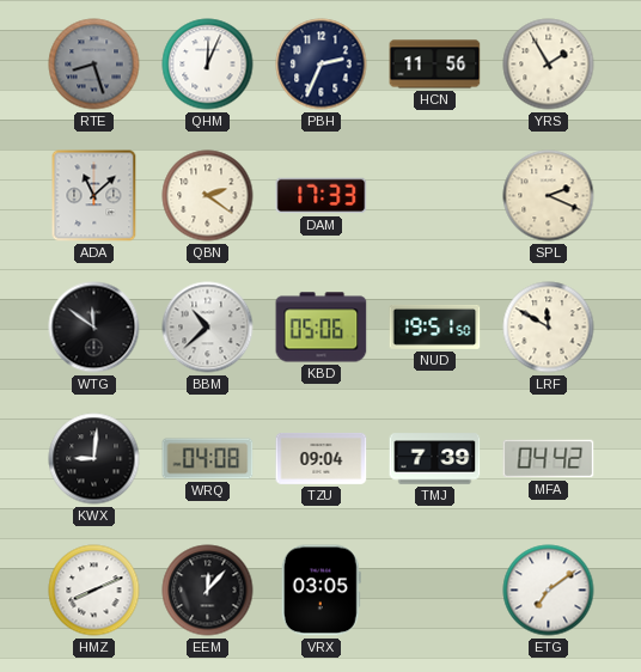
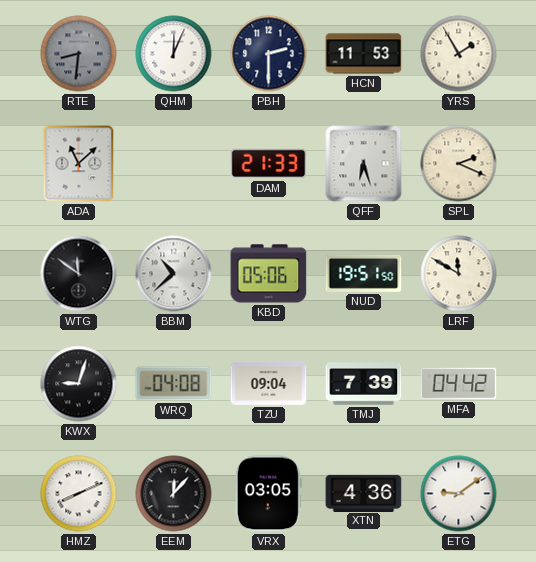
RTE: 8:27 -> 8:31
PBH: 2:34 -> 2:30
HCN: 11:56 -> 11:53
QBN: 2:21 -> none
DAM: 17:33 -> 21:33
QFF: none -> 6:27
KWX: 9:01 -> 9:03
XTN: none -> 4:36
ETG: 7:09 -> 9:09
